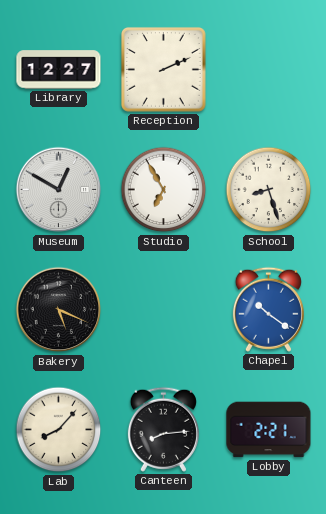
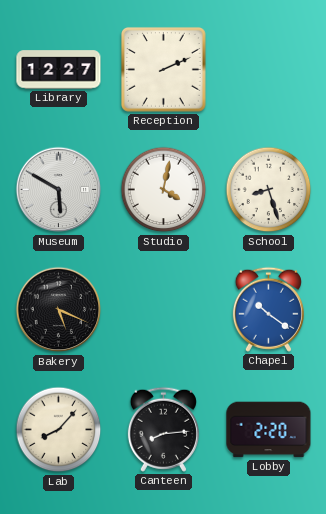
Museum: 12:50 -> 5:50
Studio: 6:55 -> 4:02
Lobby: 2:21 -> 2:20
